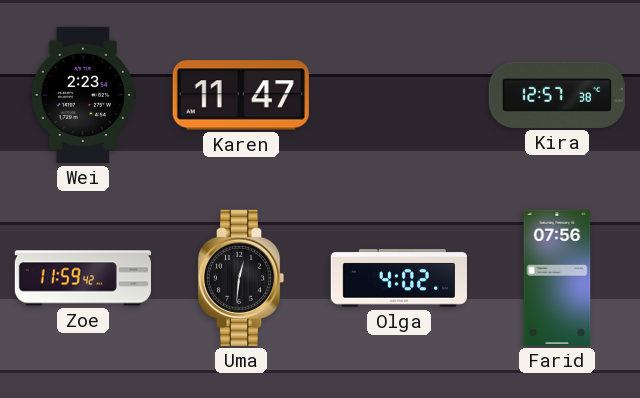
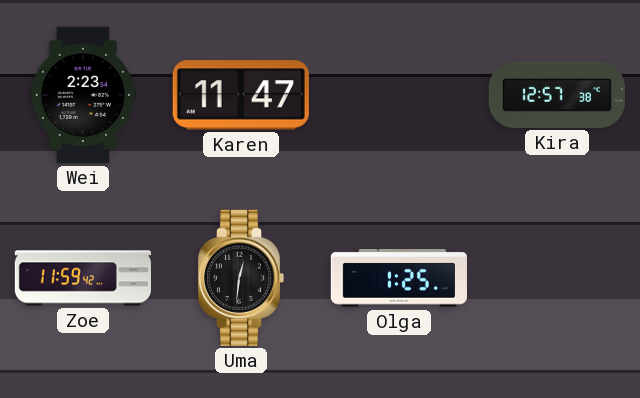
Olga: 4:02 -> 1:25
Farid: 07:56 -> none
